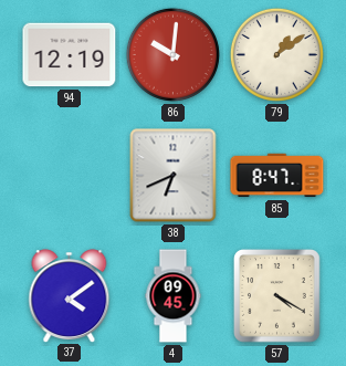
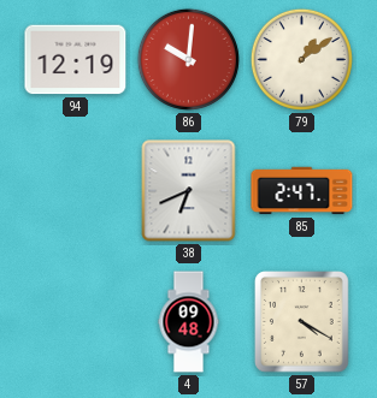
85: 8:47 -> 2:47
37: 4:09 -> none
4: 09:45 -> 09:48
